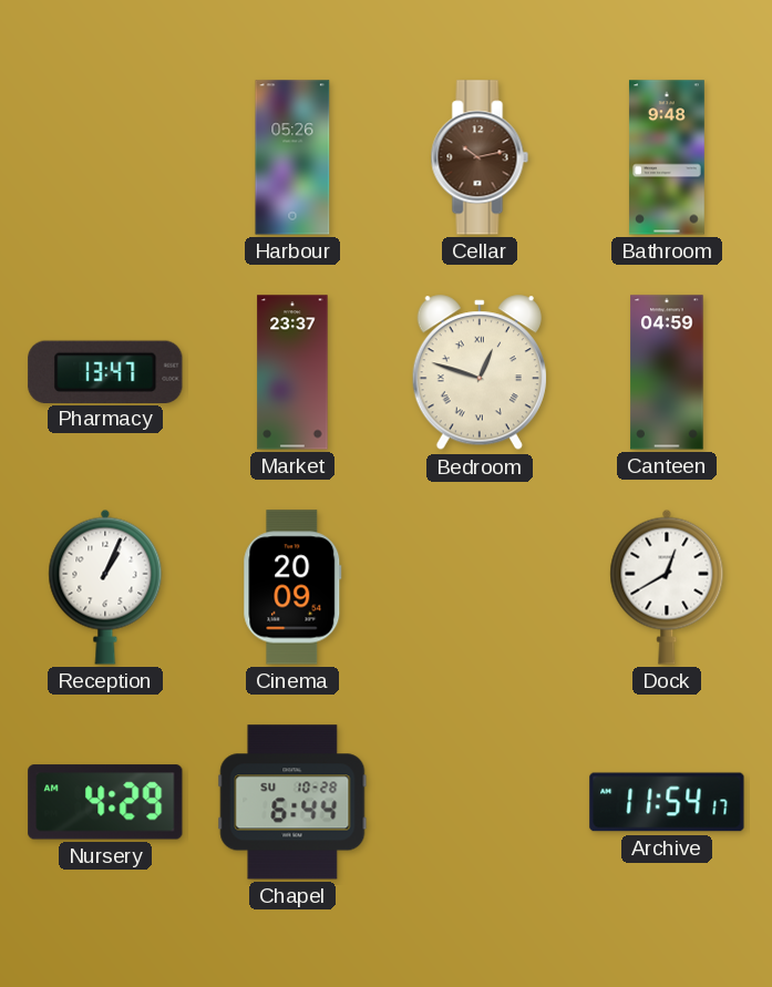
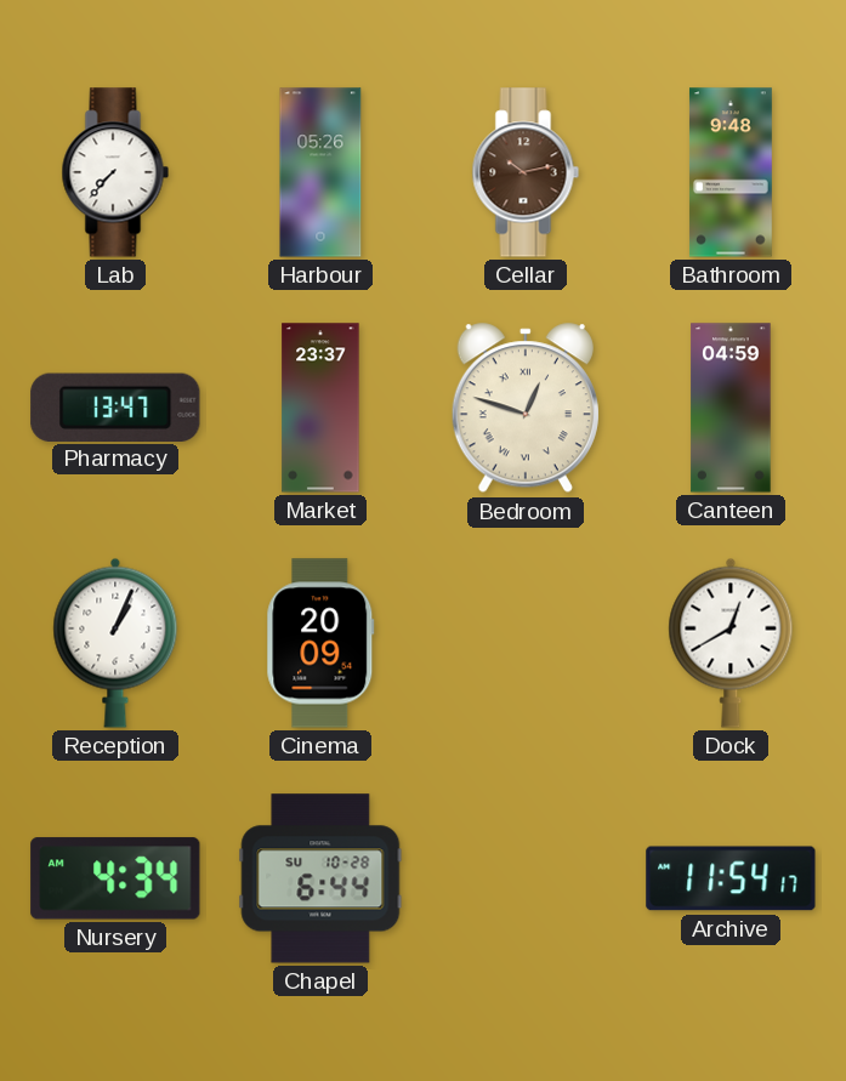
Lab: none -> 7:37
Nursery: 4:29 -> 4:34
